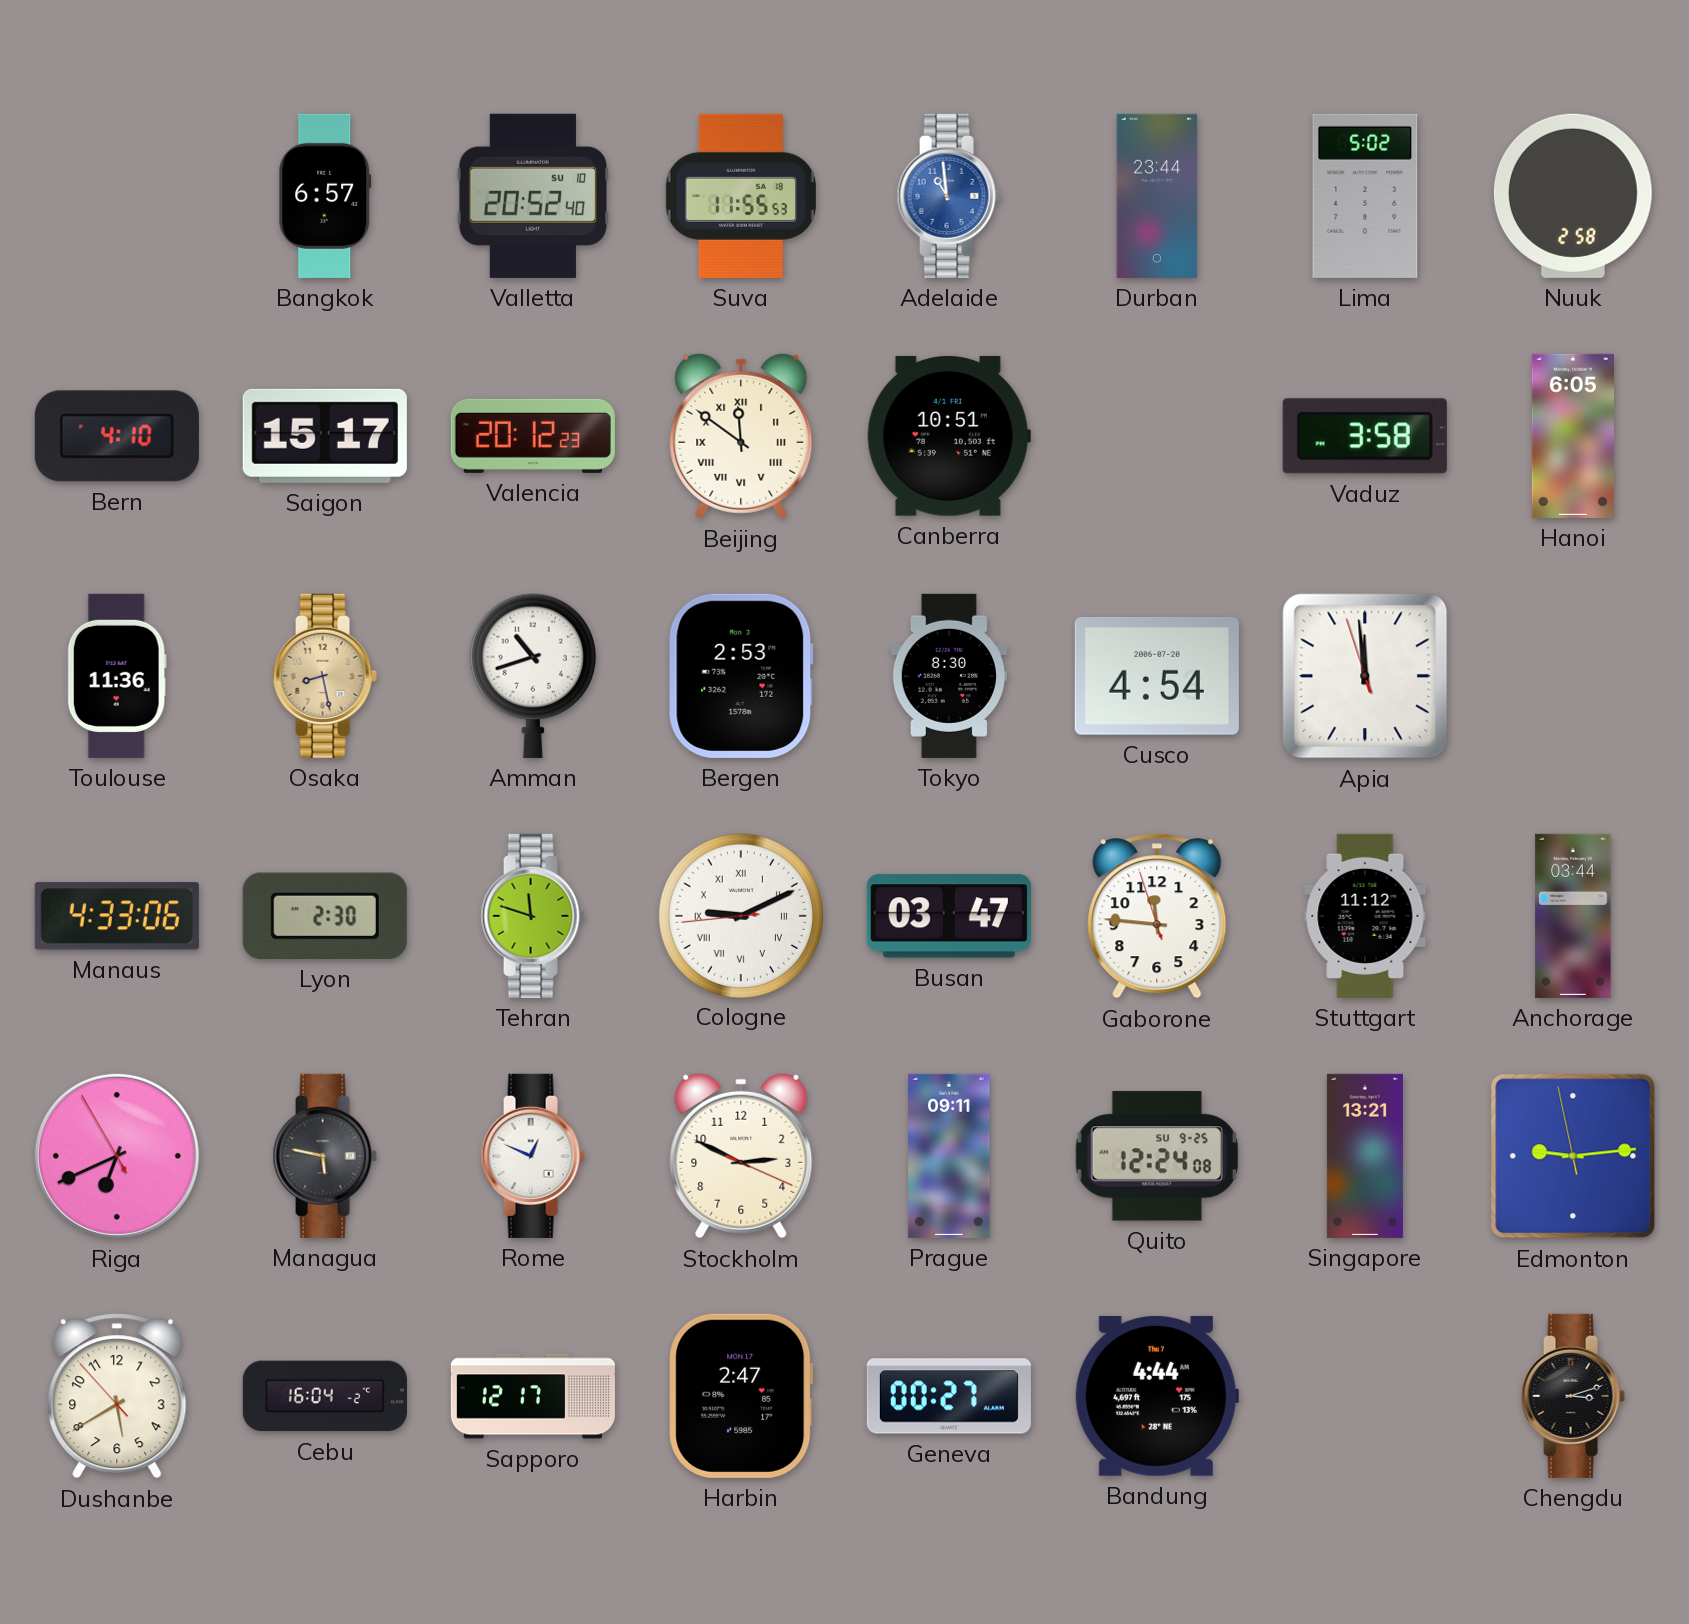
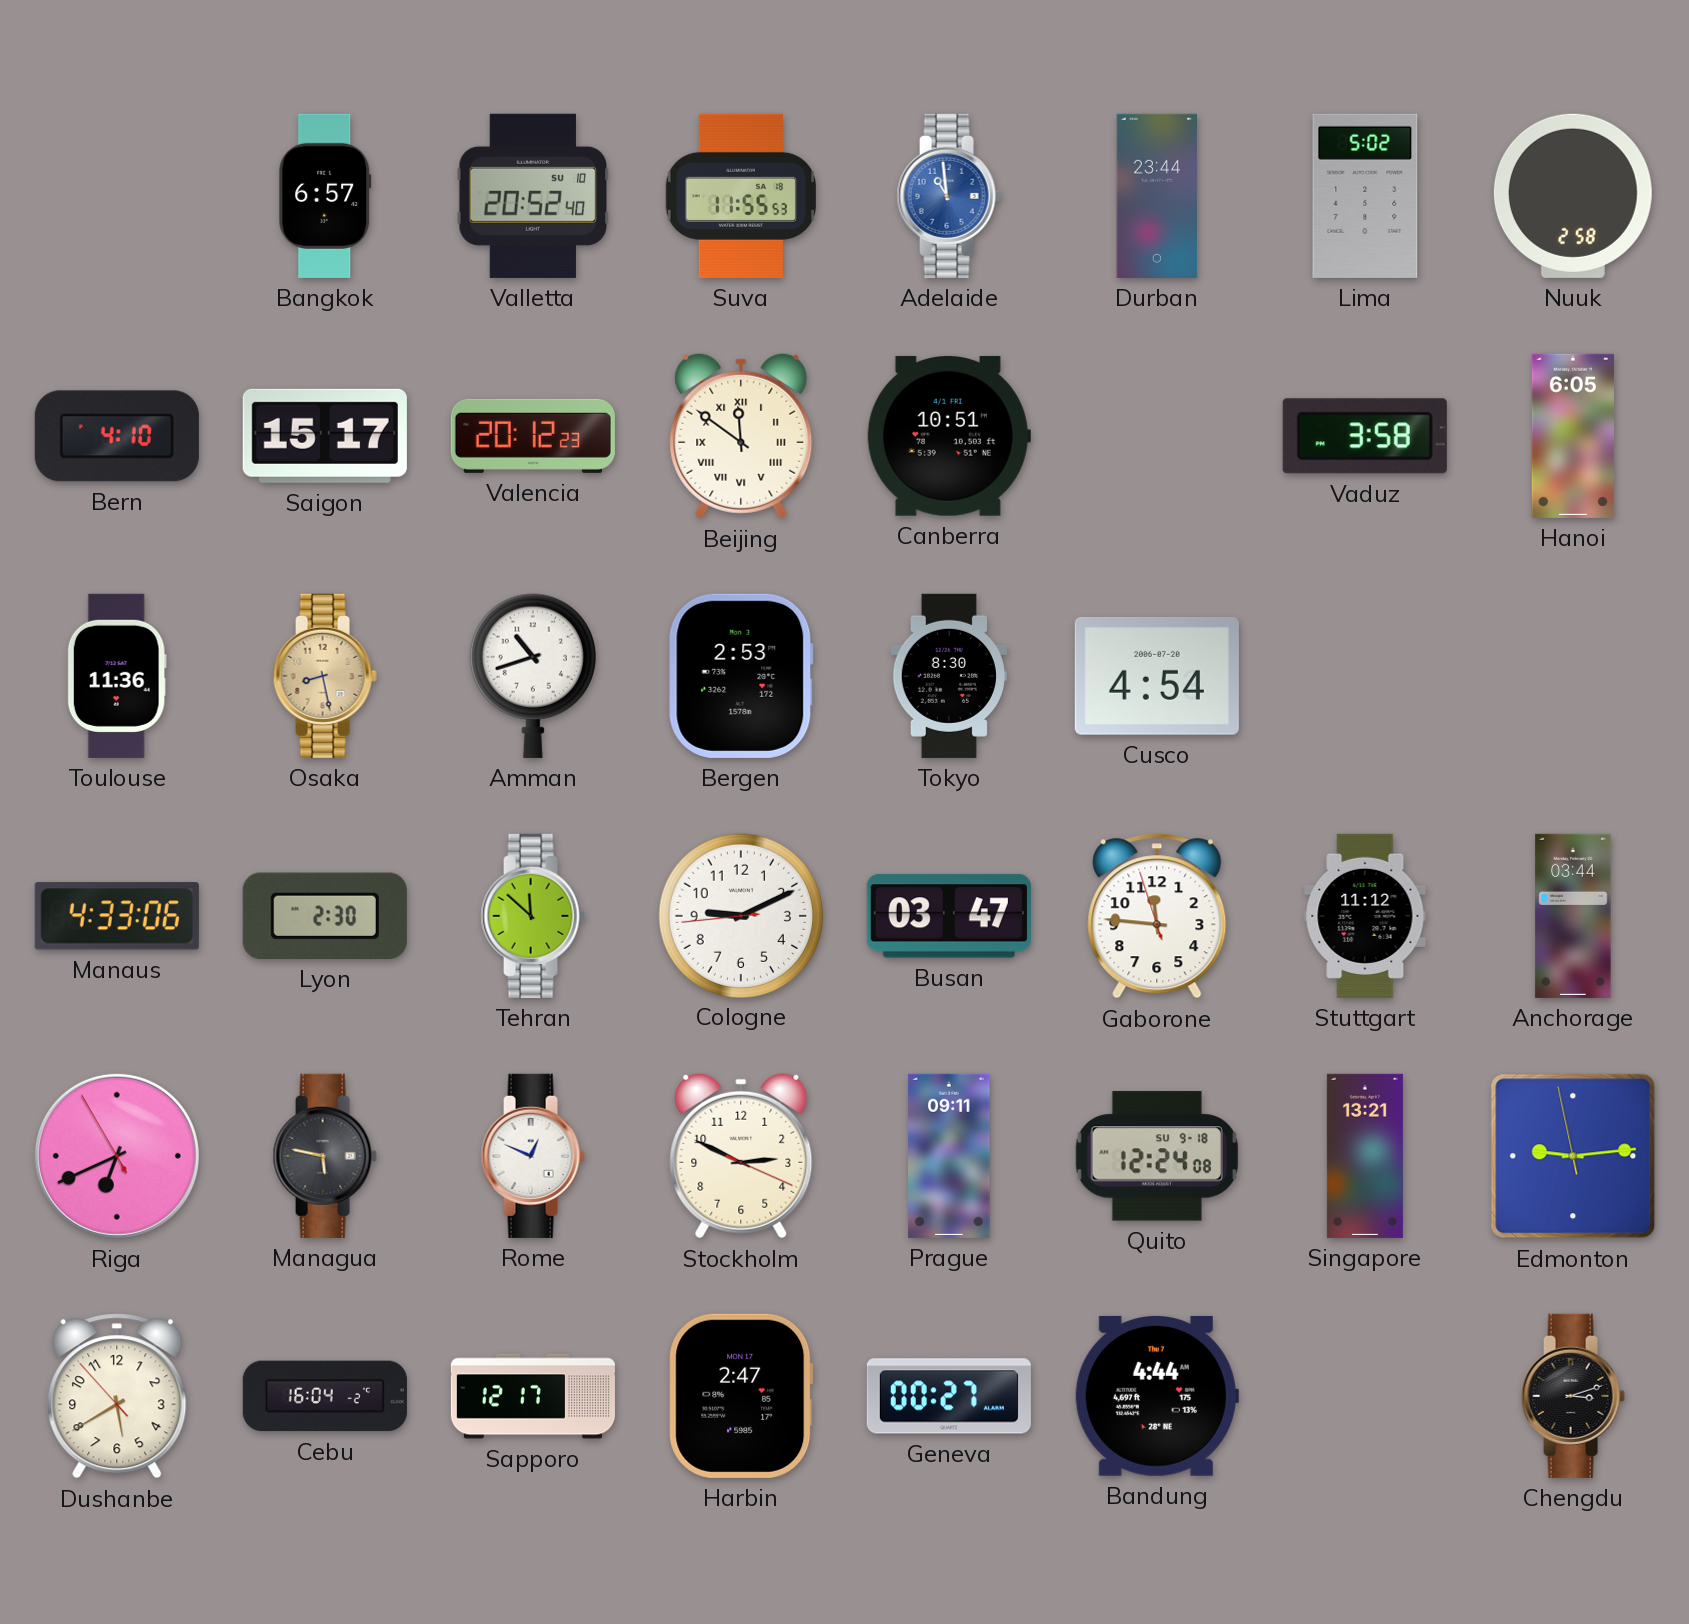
Apia: 11:58 -> none
Tehran: 11:48 -> 11:52
Cologne numerals: Roman -> Arabic
Quito date: SU 9-25 -> SU 9-18
